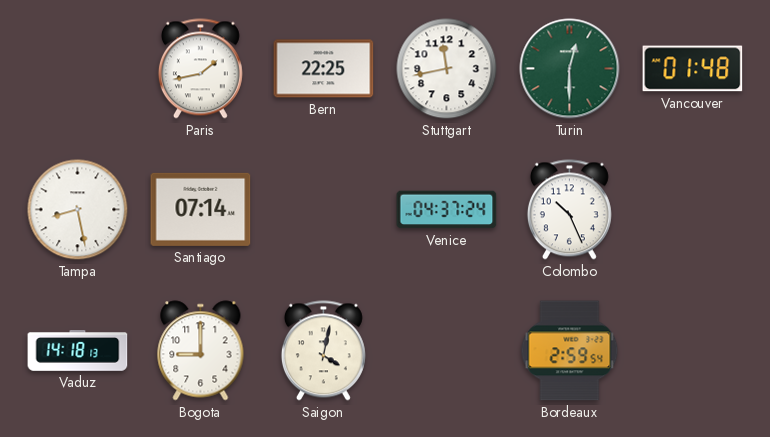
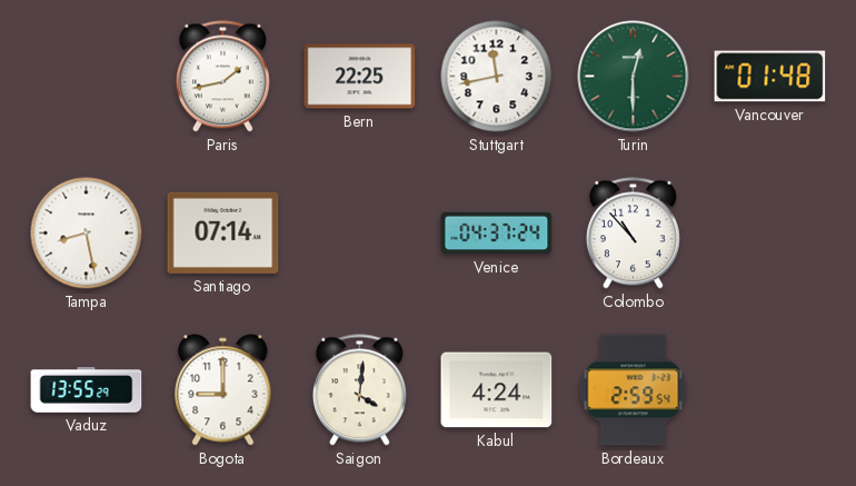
Colombo: 10:26 -> 10:53
Vaduz: 14:18 -> 13:55
Saigon: 4:02 -> 4:01
Kabul: none -> 4:24
